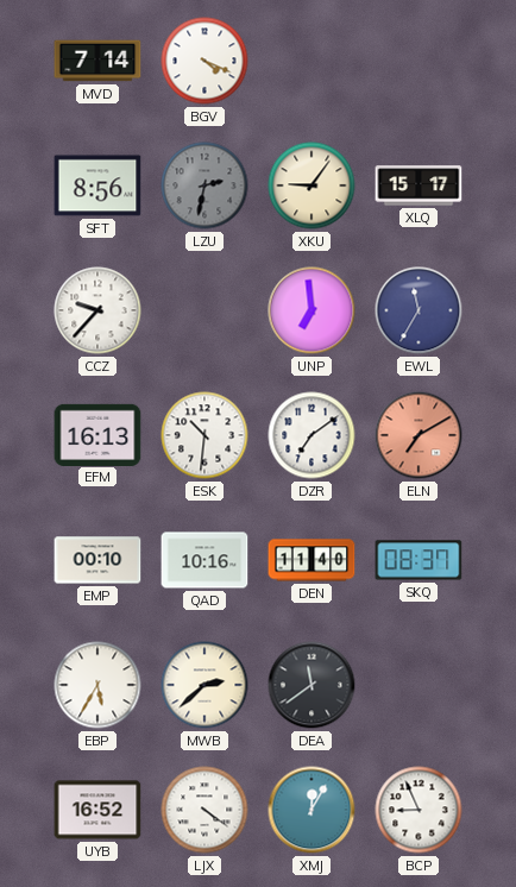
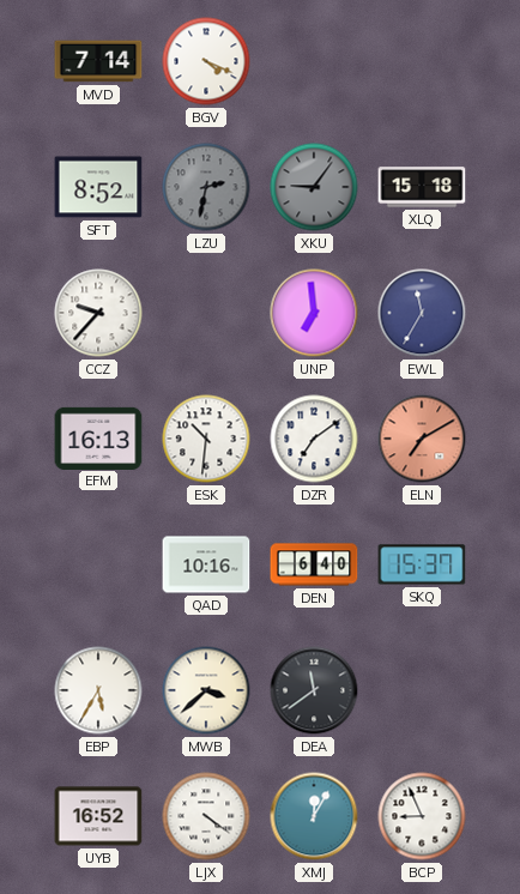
SFT: 8:56 -> 8:52
XKU dial: cream -> grey
XLQ: 15:17 -> 15:18
EMP: 00:10 -> none
DEN: 11:40 -> 6:40
SKQ: 08:37 -> 15:37
MWB: 2:38 -> 3:38
